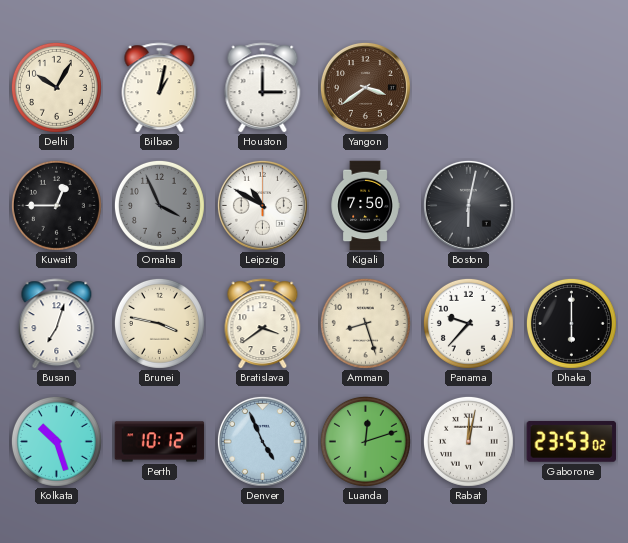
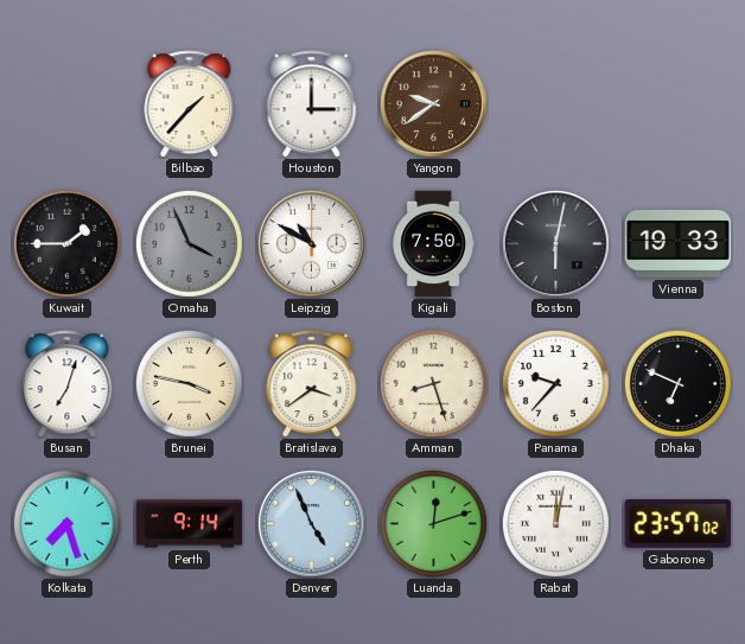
Delhi: 10:05 -> none
Bilbao: 1:02 -> 1:37
Yangon: 3:39 -> 9:39
Kuwait: 12:45 -> 1:45
Vienna: none -> 19:33
Dhaka: 6:00 -> 6:49
Kolkata: 10:27 -> 7:27
Perth: 10:12 -> 9:14
Gaborone: 23:53 -> 23:57
